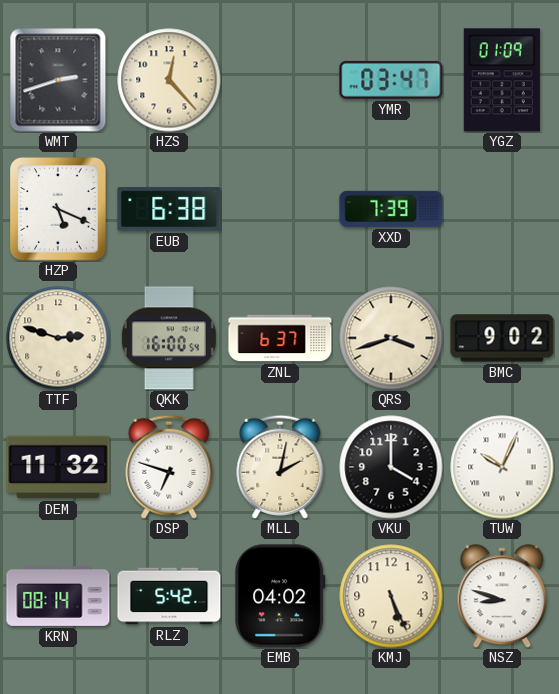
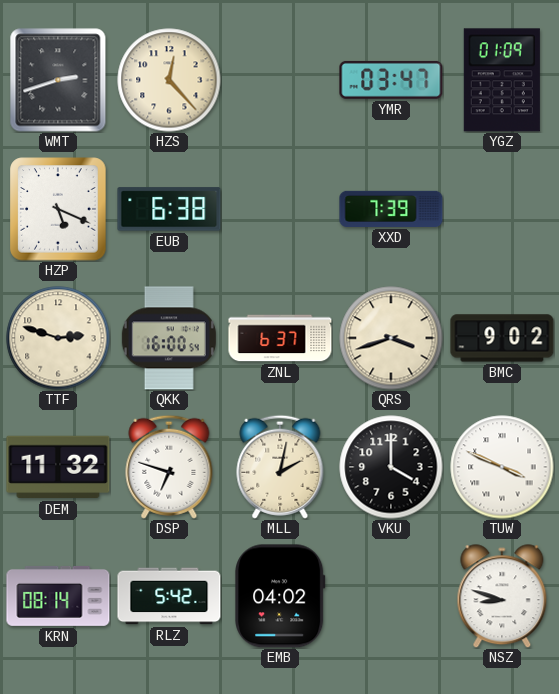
TUW: 10:04 -> 3:49
KMJ: 5:26 -> none
